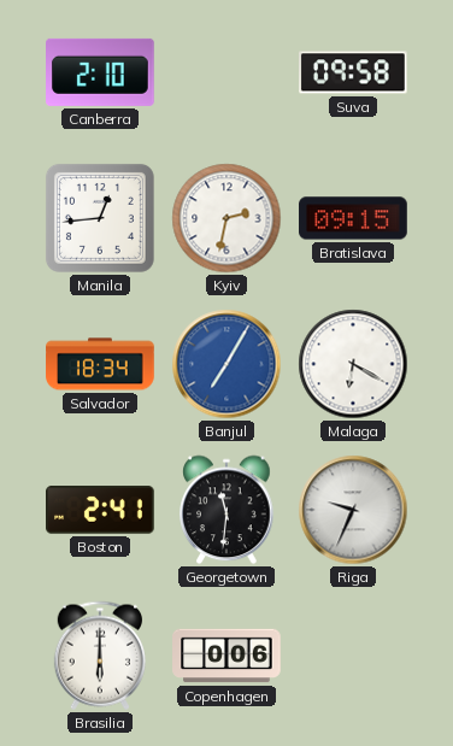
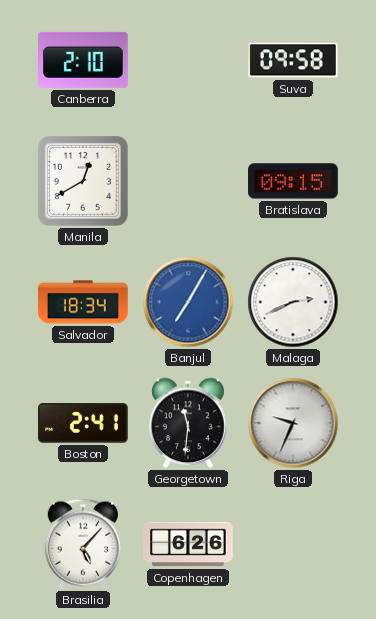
Manila: 12:44 -> 12:40
Kyiv: 2:32 -> none
Malaga: 6:20 -> 2:41
Brasilia: 6:00 -> 5:07
Copenhagen: 0:06 -> 6:26
